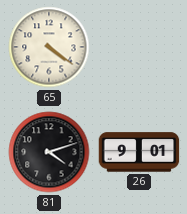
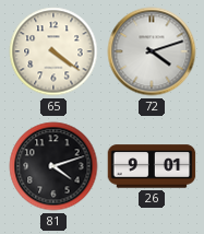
72: none -> 4:12
